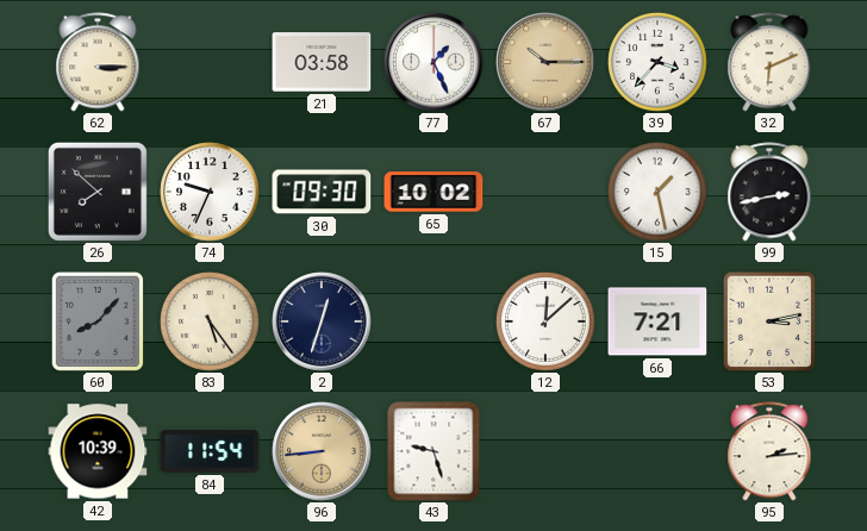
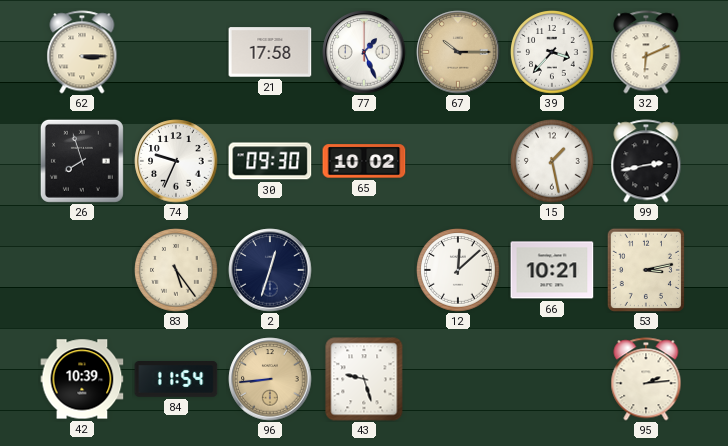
21: 03:58 -> 17:58
26: 7:52 -> 7:57
60: 8:07 -> none
66: 7:21 -> 10:21
